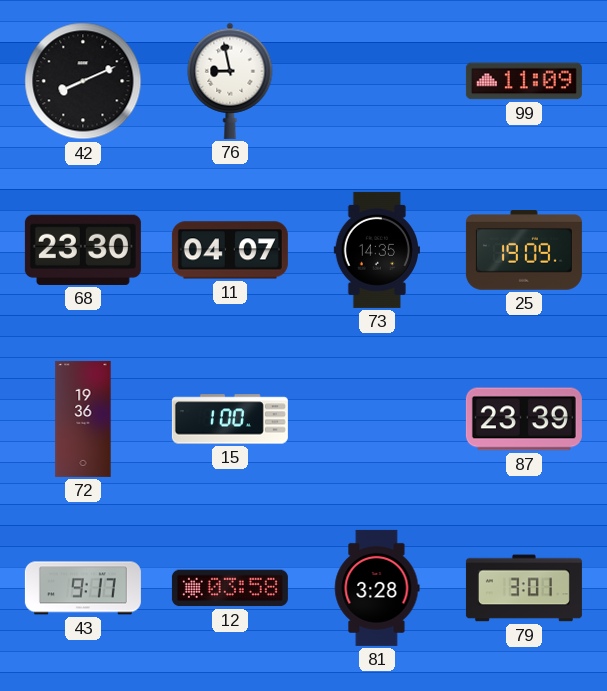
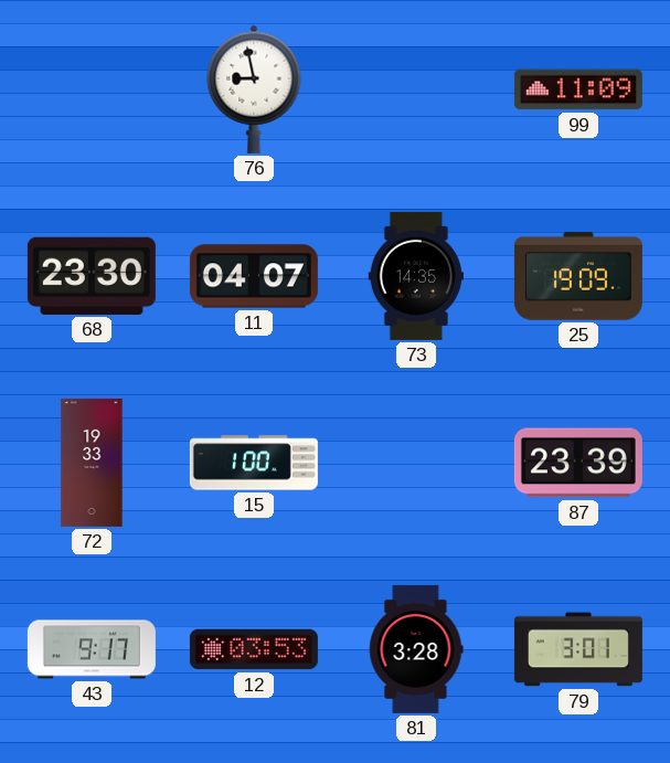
42: 8:11 -> none
72: 19:36 -> 19:33
12: 03:58 -> 03:53
